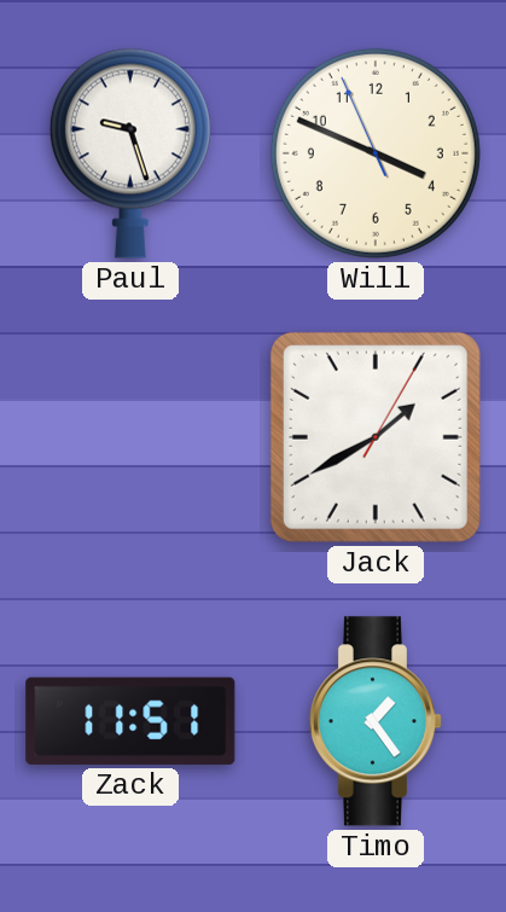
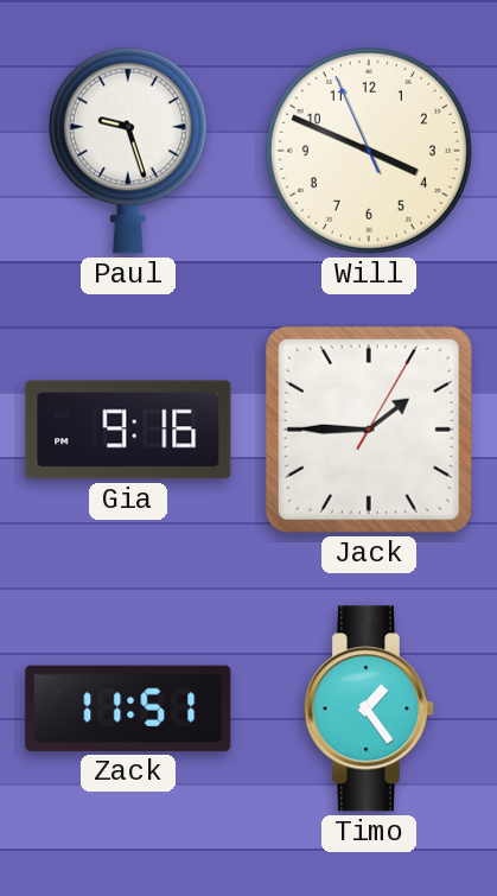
Gia: none -> 9:16
Jack: 1:40 -> 1:45
